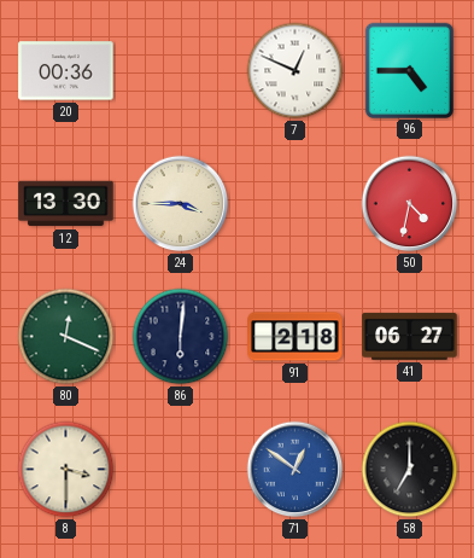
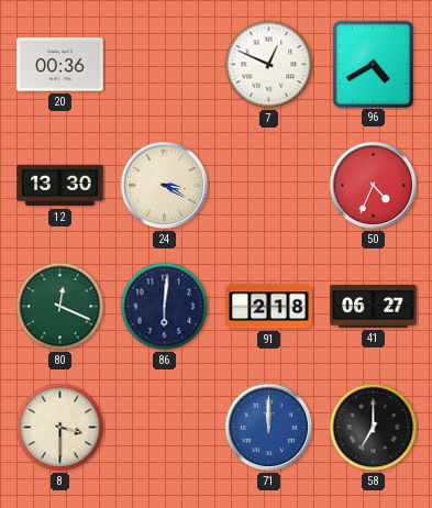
96: 4:45 -> 4:40
24: 3:45 -> 3:20
50: 4:32 -> 4:34
71: 12:51 -> 12:00
